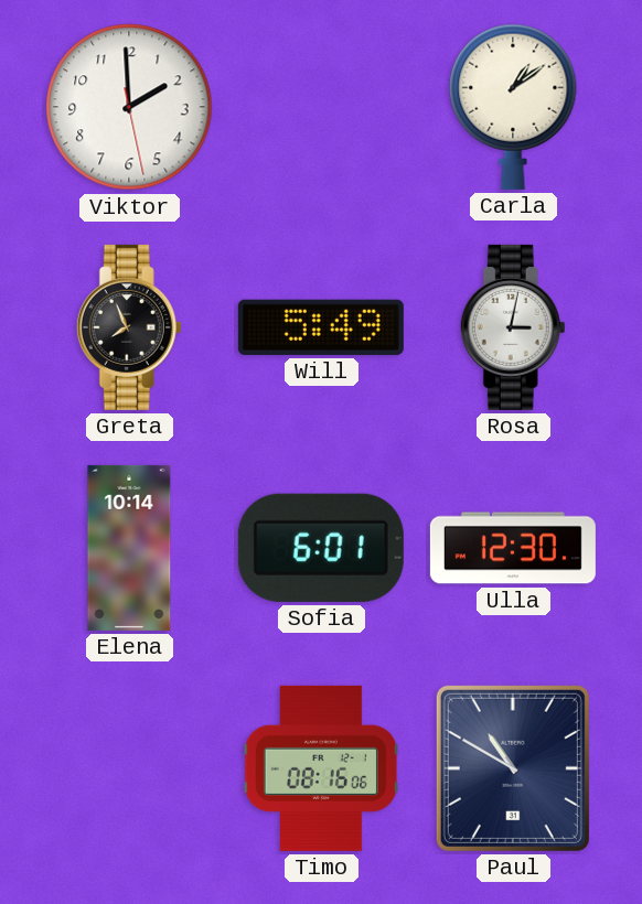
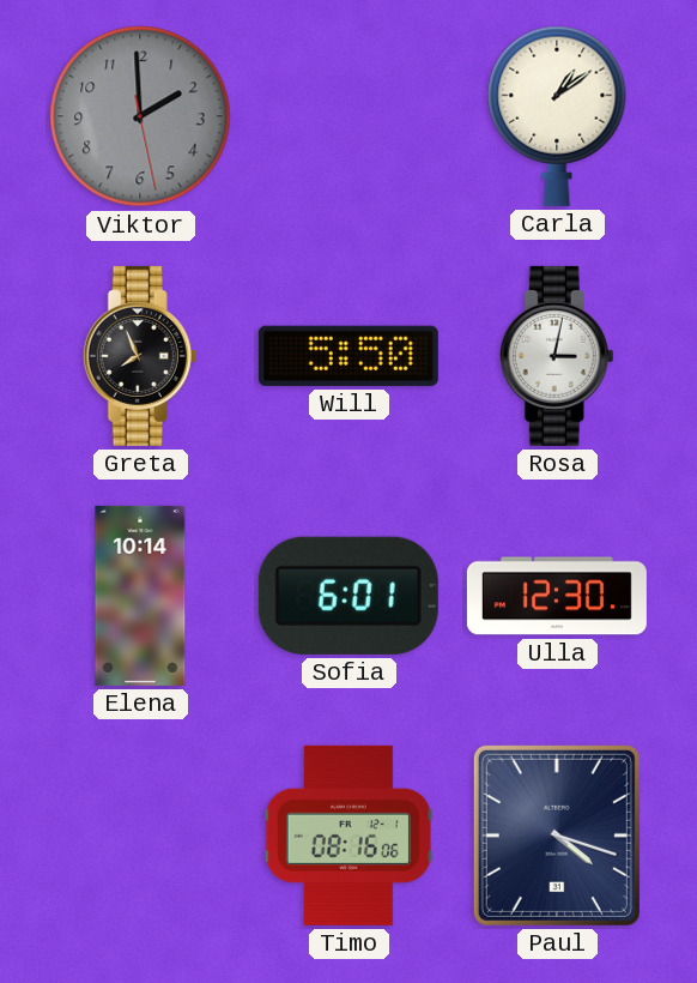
Viktor dial: white -> grey
Will: 5:49 -> 5:50
Paul: 10:50 -> 4:18
